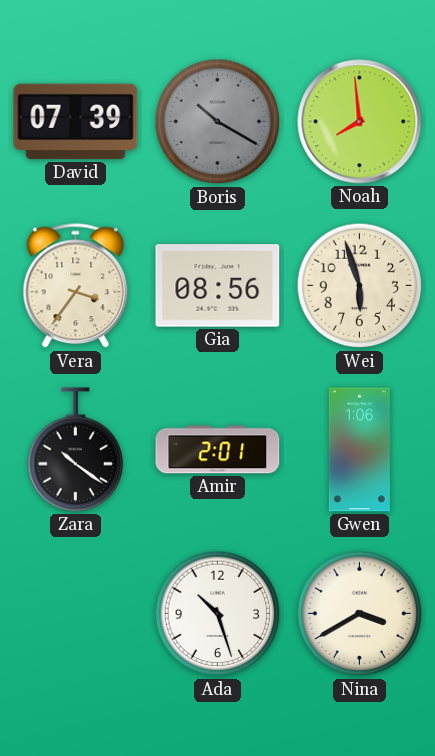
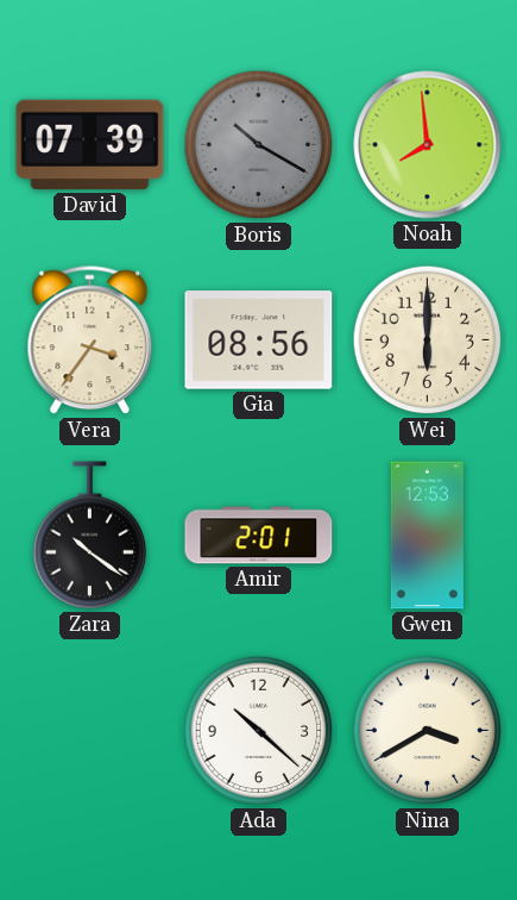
Wei: 5:57 -> 6:00
Gwen: 1:06 -> 12:53
Ada: 10:27 -> 10:22
